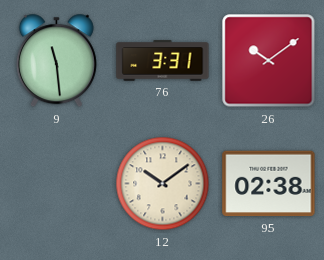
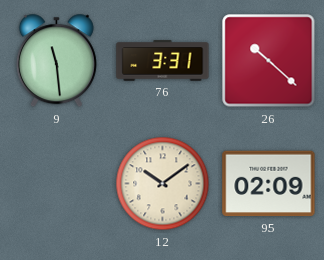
26: 10:09 -> 10:22
95: 02:38 -> 02:09
